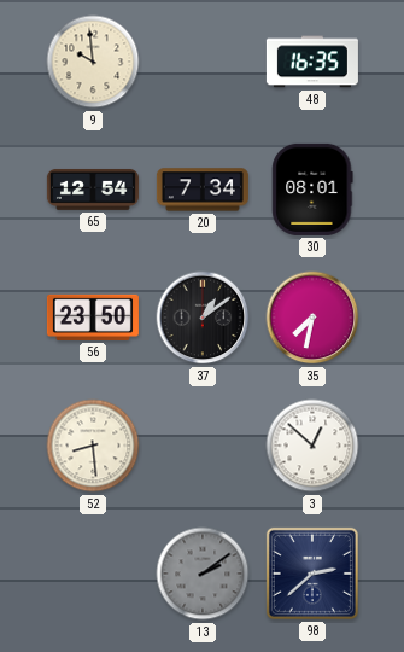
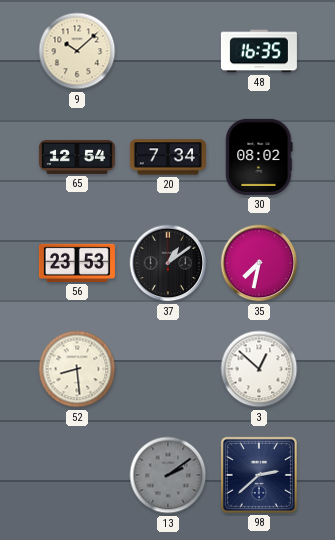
9: 9:59 -> 10:08
30: 08:01 -> 08:02
56: 23:50 -> 23:53
